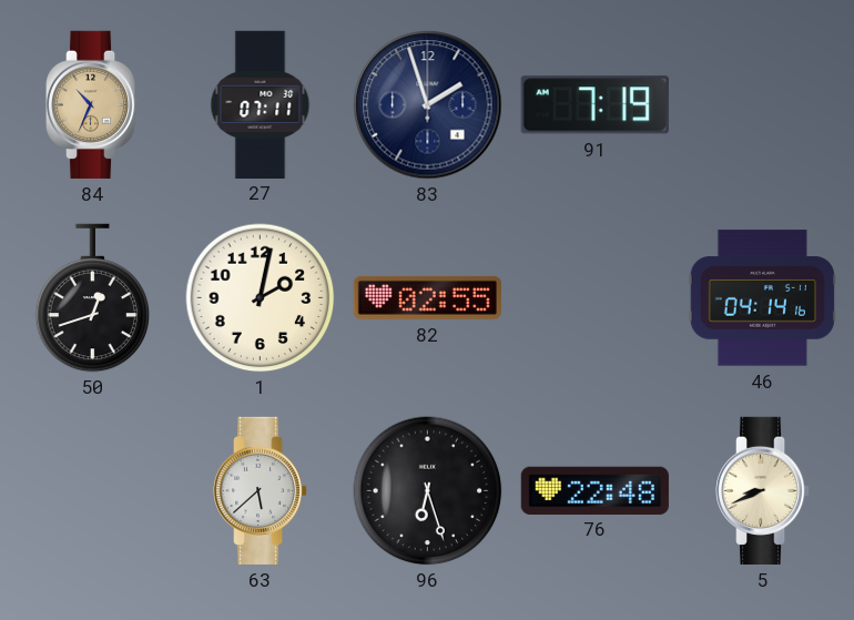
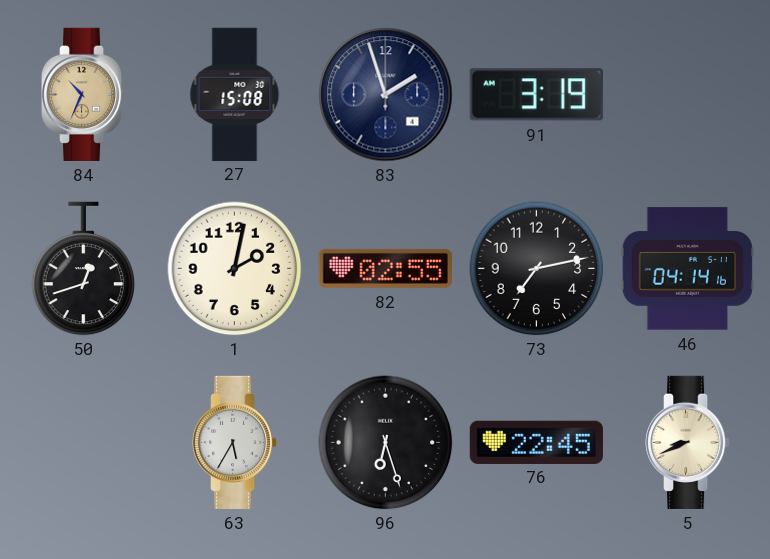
27: 07:11 -> 15:08
91: 7:19 -> 3:19
73: none -> 7:13
63: 5:38 -> 5:35
76: 22:48 -> 22:45
